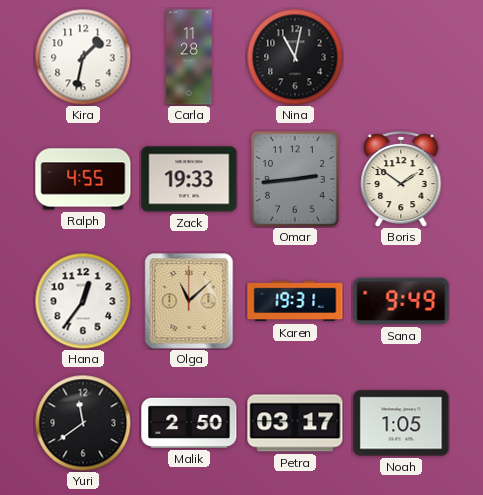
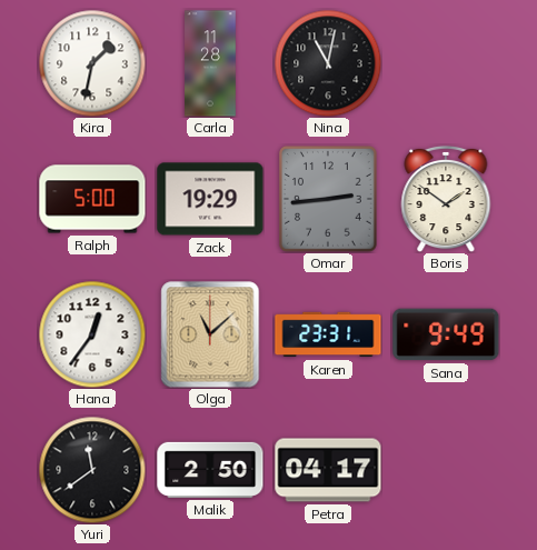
Ralph: 4:55 -> 5:00
Zack: 19:33 -> 19:29
Karen: 19:31 -> 23:31
Petra: 03:17 -> 04:17
Noah: 1:05 -> none
